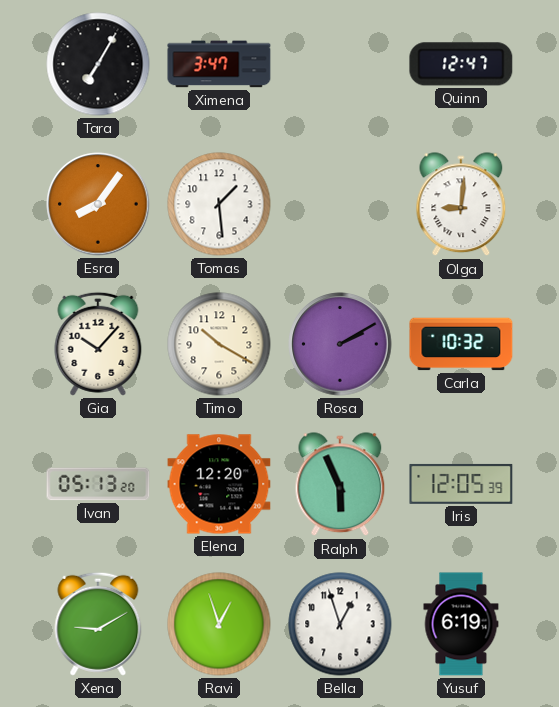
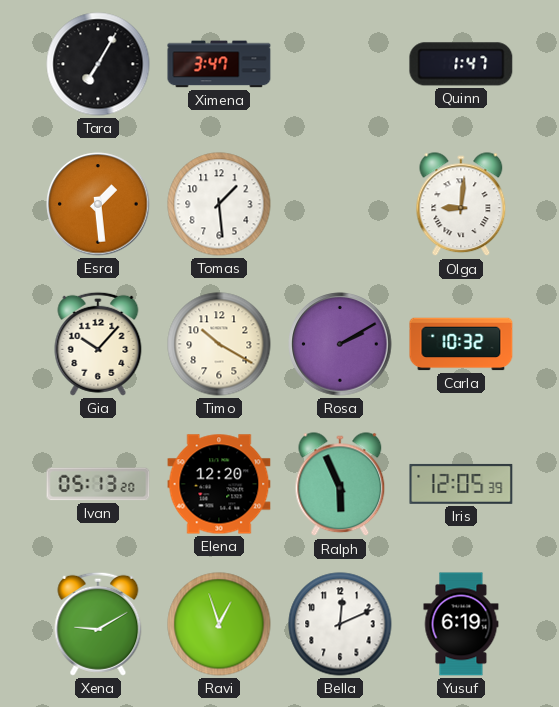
Quinn: 12:47 -> 1:47
Esra: 8:06 -> 1:29
Bella: 12:57 -> 12:11
